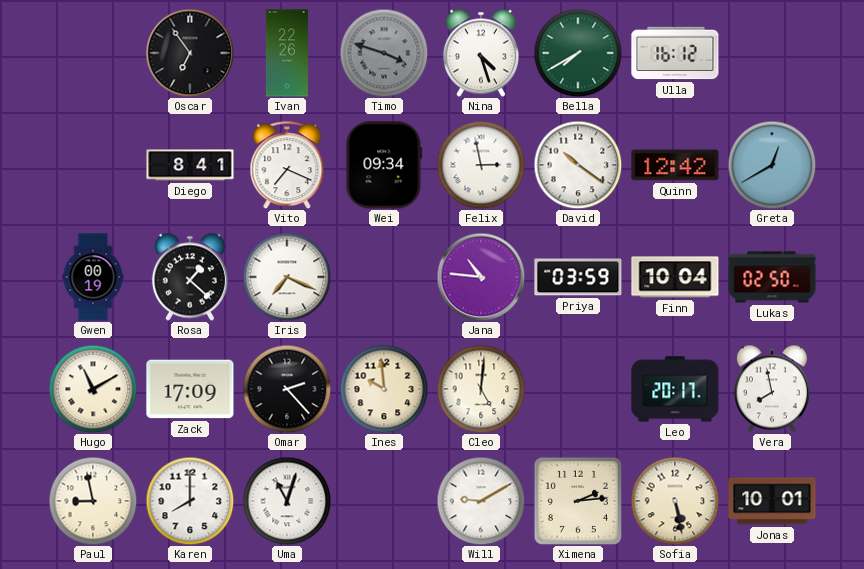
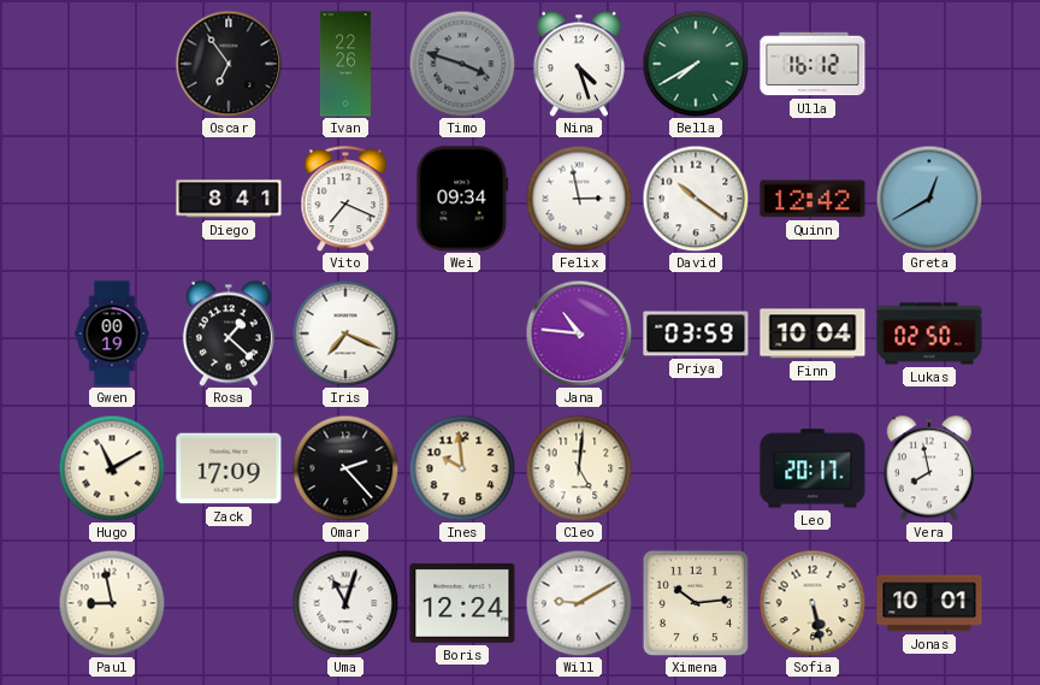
Karen: 8:00 -> none
Boris: none -> 12:24
Ximena: 2:14 -> 10:14
